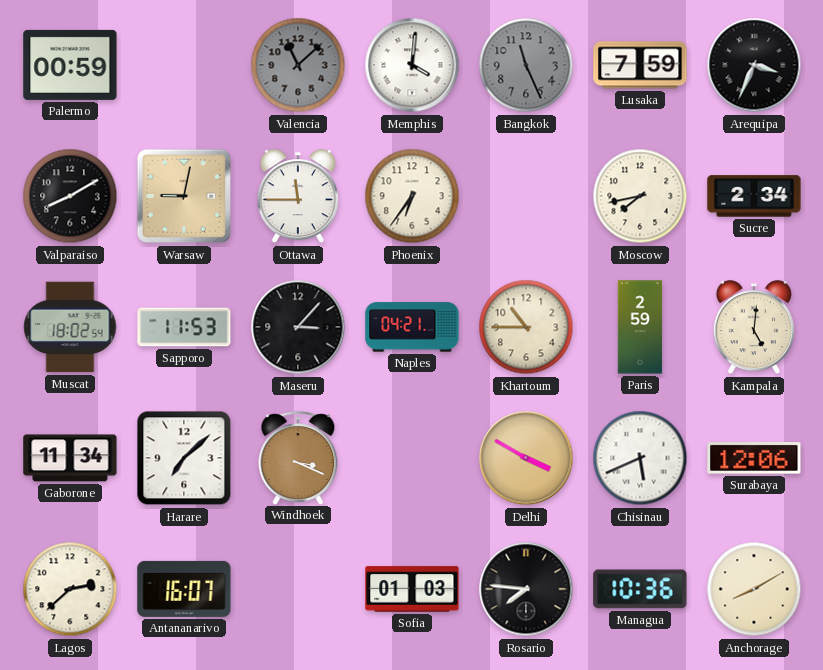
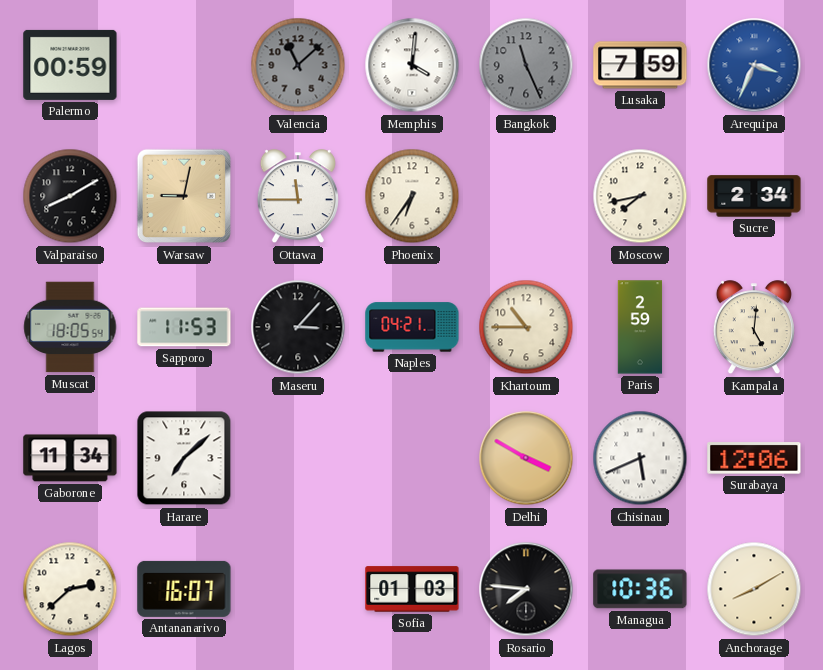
Arequipa dial: black -> blue
Muscat: 18:02 -> 18:05
Windhoek: 3:19 -> none
